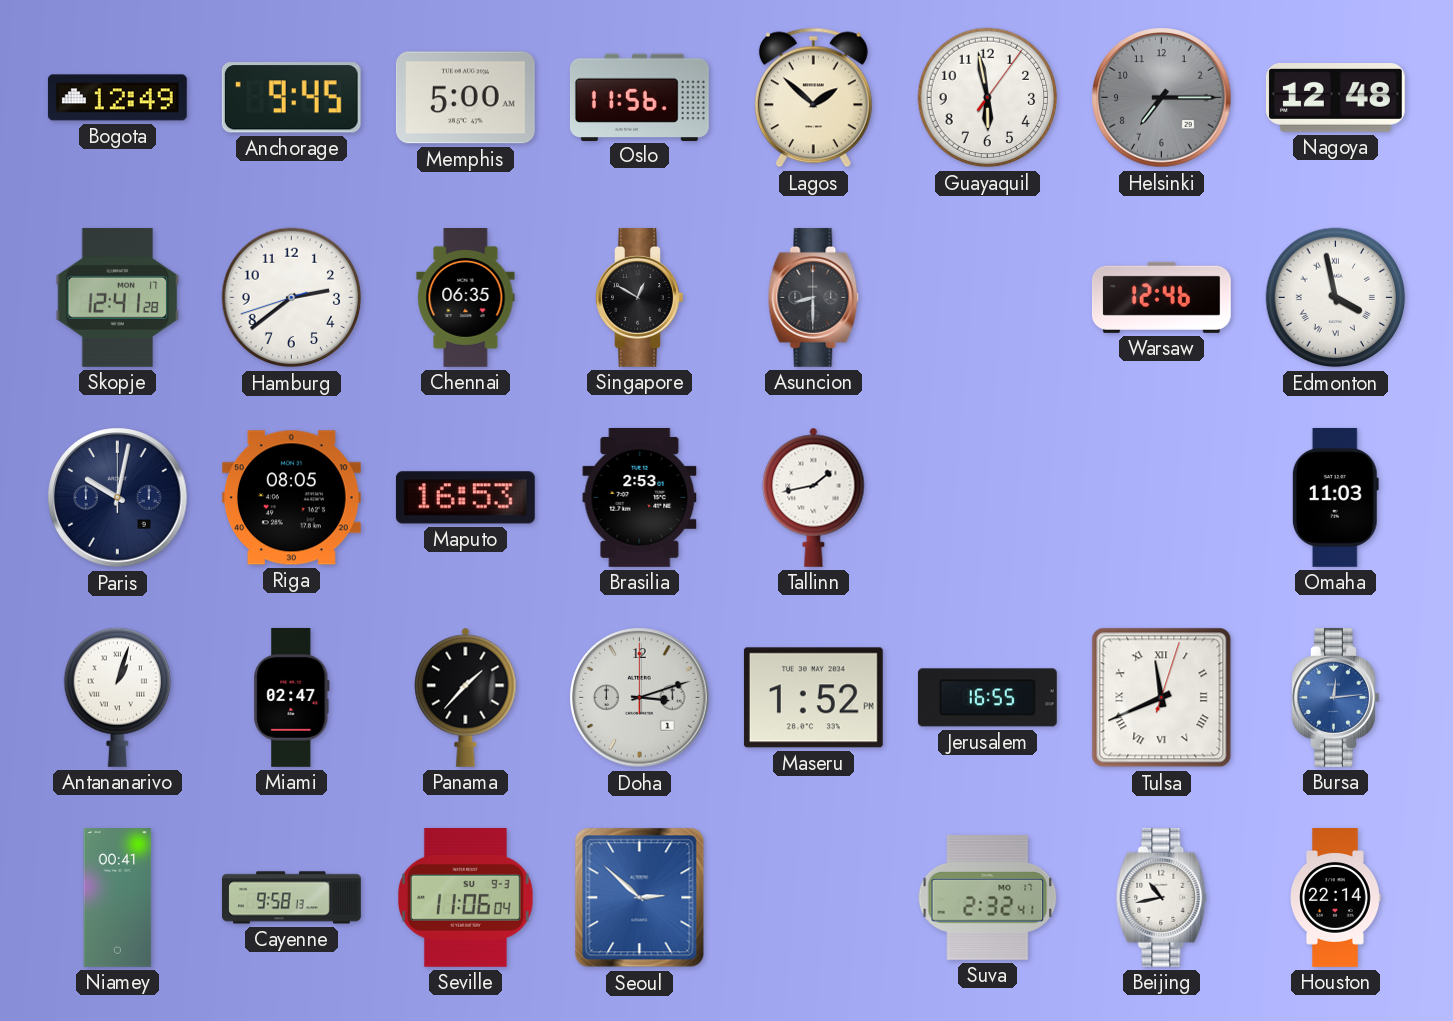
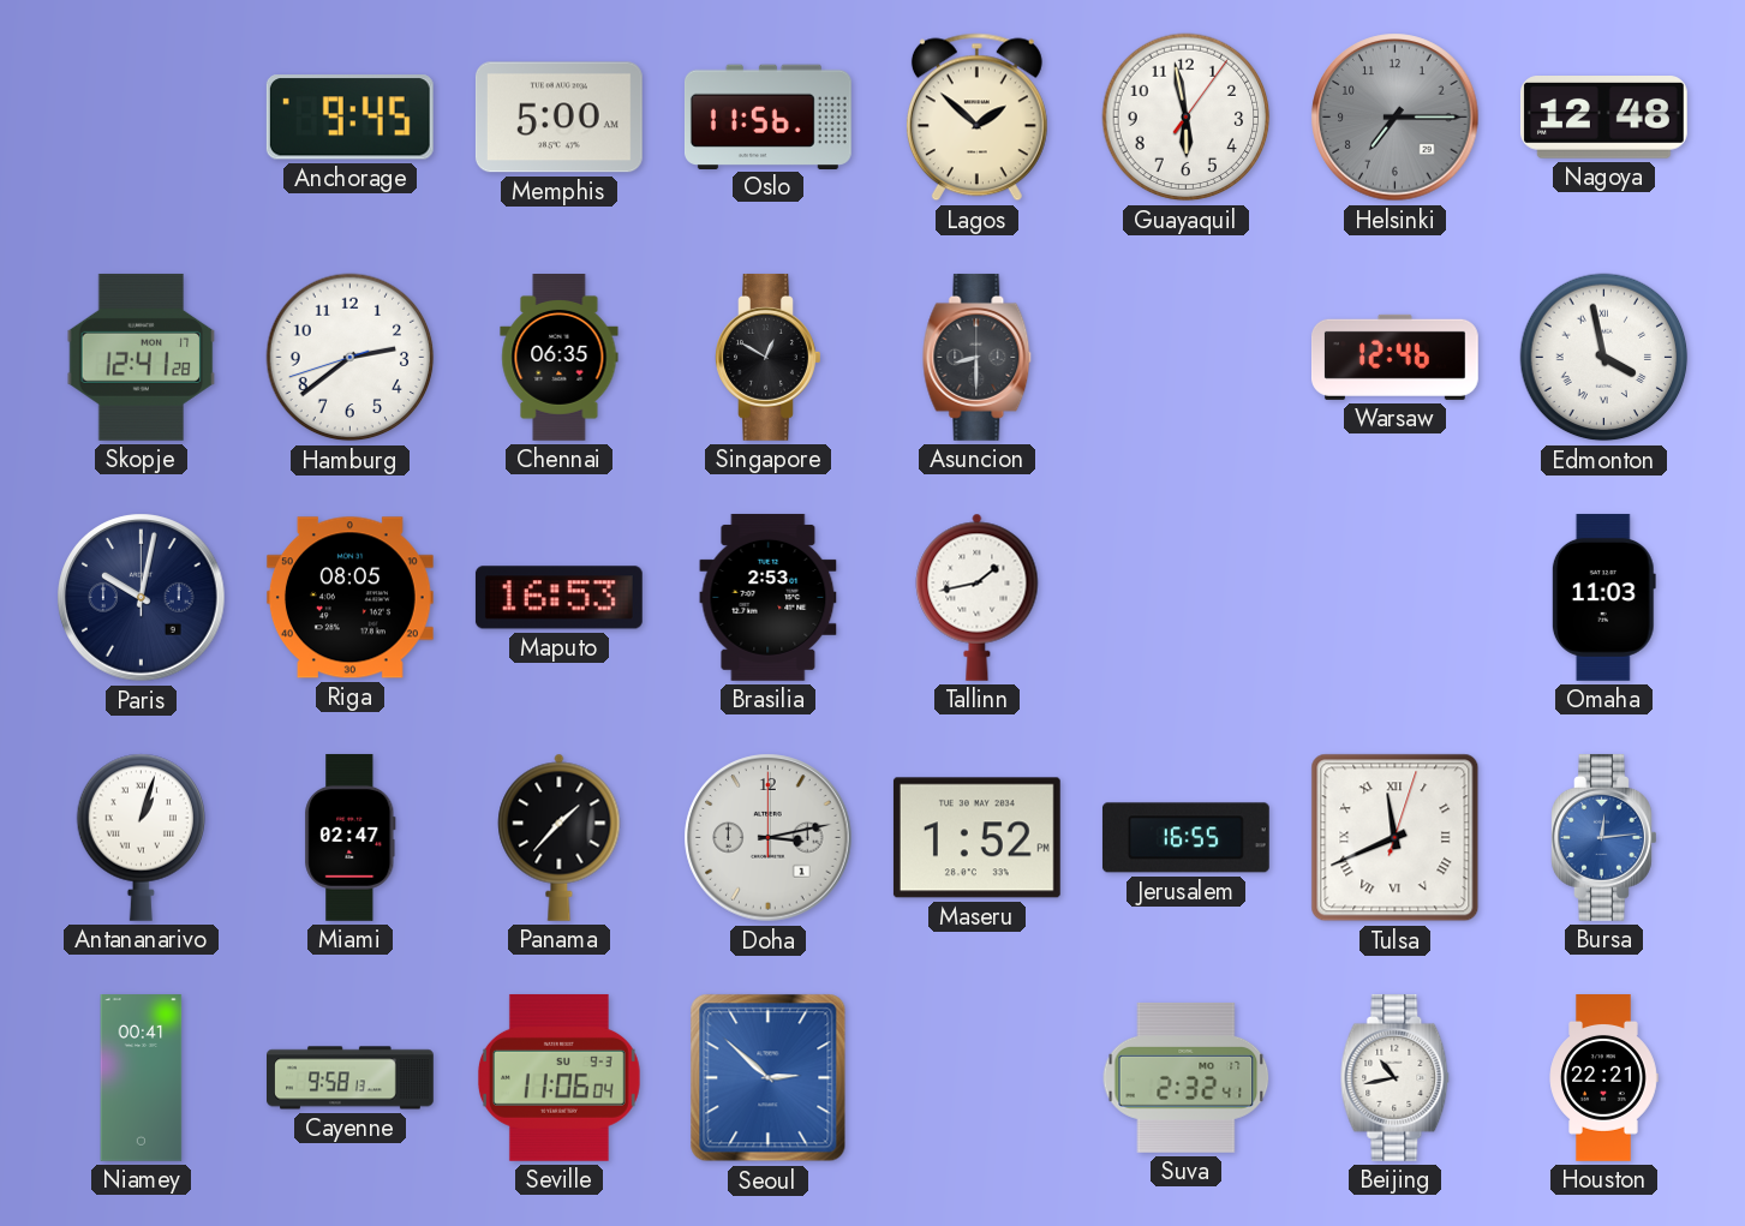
Bogota: 12:49 -> none
Doha: 3:12 -> 3:13
Houston: 22:14 -> 22:21
